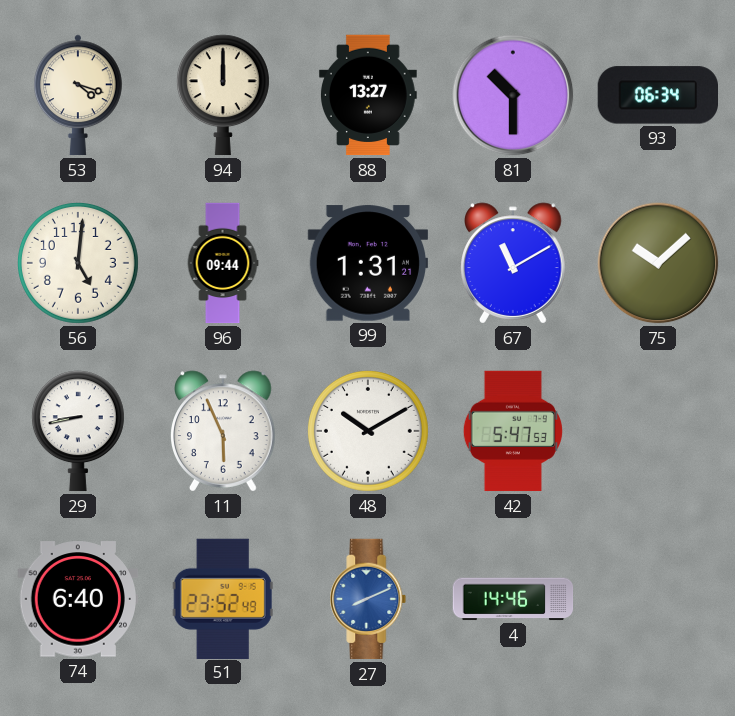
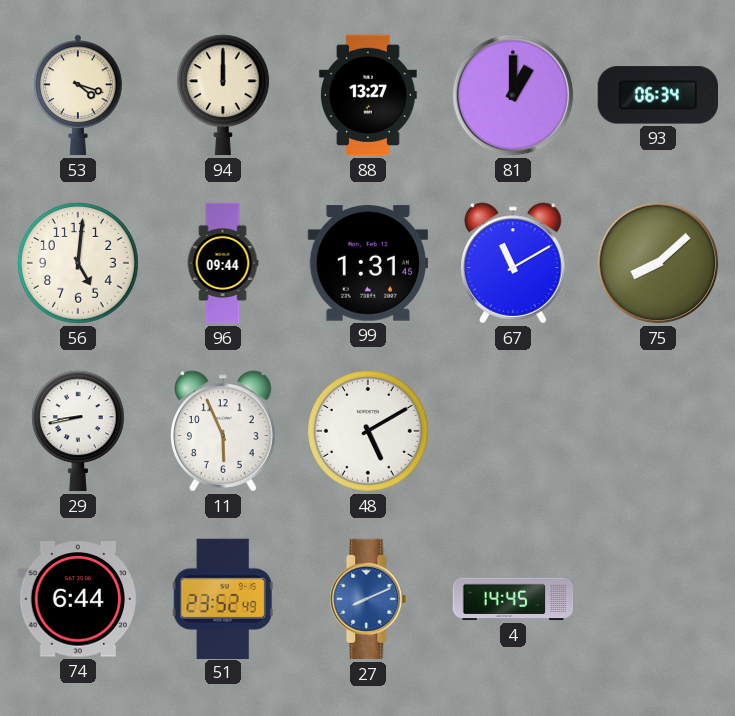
81: 10:30 -> 1:00
99: 1:31:21 -> 1:31:45
75: 10:08 -> 8:08
48: 10:10 -> 5:10
42: 5:47 -> none
74: 6:40 -> 6:44
4: 14:46 -> 14:45
